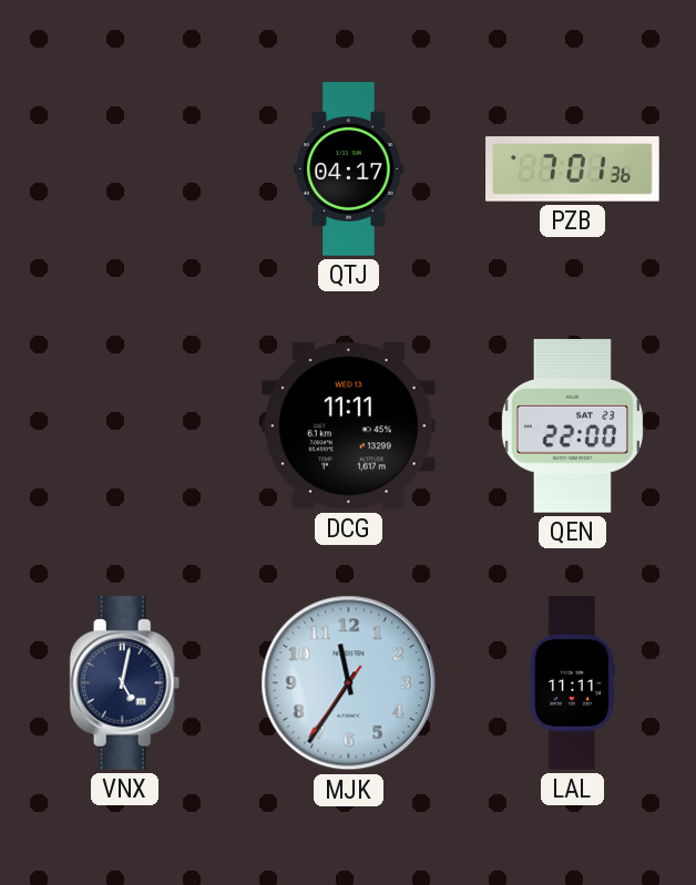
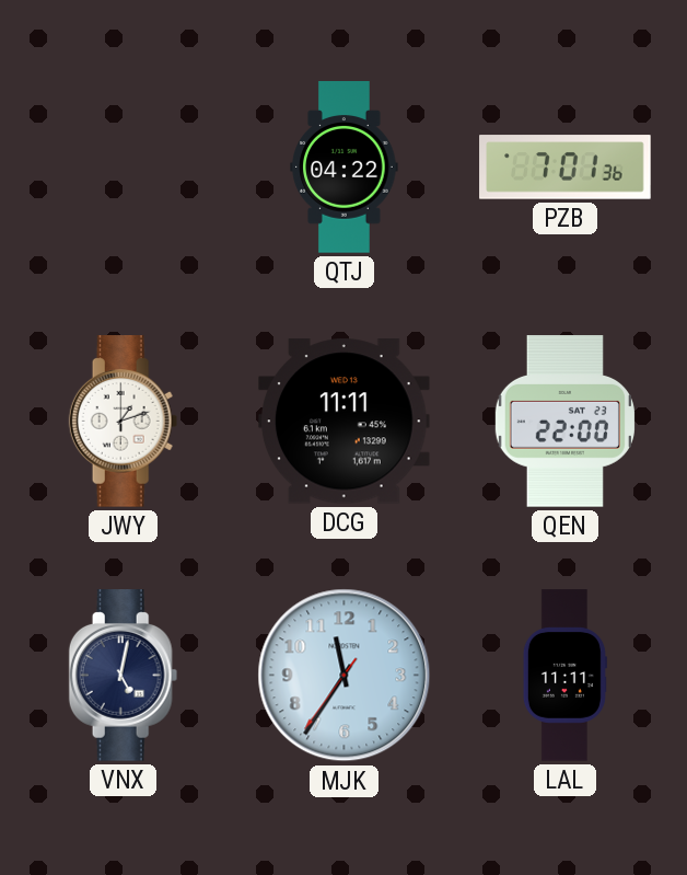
QTJ: 04:17 -> 04:22
JWY: none -> 1:12
